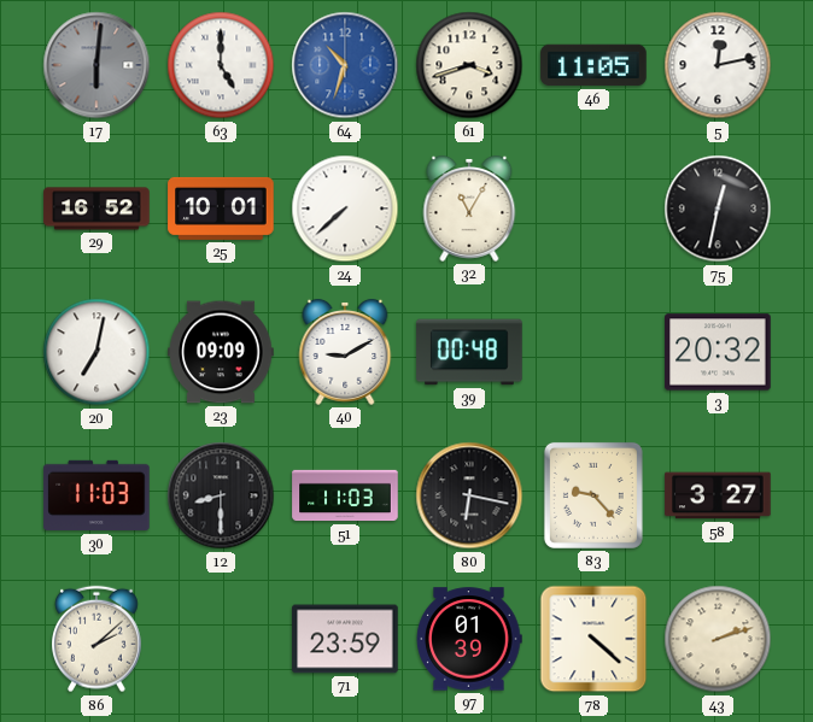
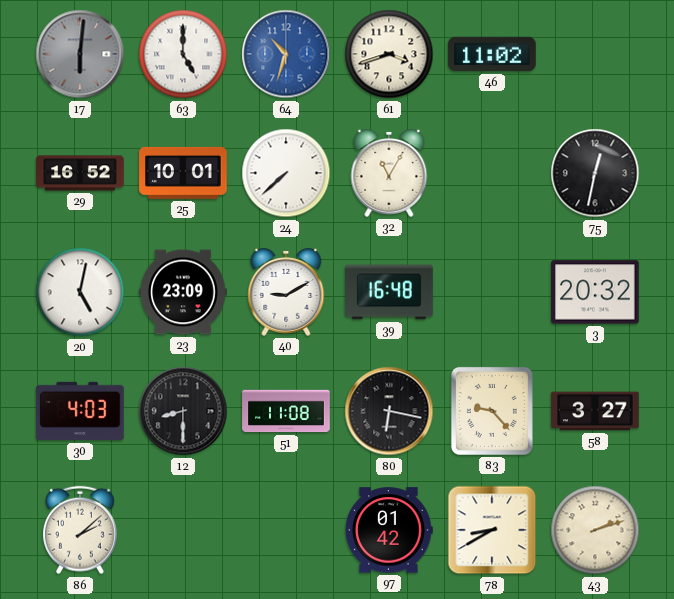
46: 11:05 -> 11:02
5: 12:13 -> none
20: 7:02 -> 5:02
23: 09:09 -> 23:09
39: 00:48 -> 16:48
30: 11:03 -> 4:03
51: 11:03 -> 11:08
71: 23:59 -> none
97: 01:39 -> 01:42
78: 4:22 -> 8:40
